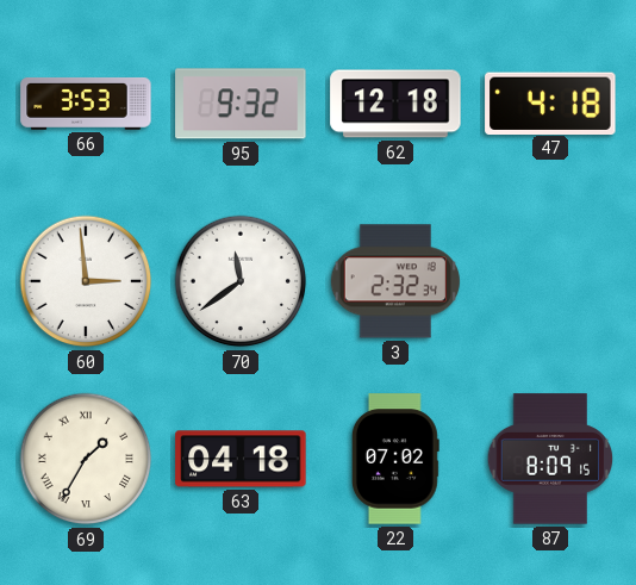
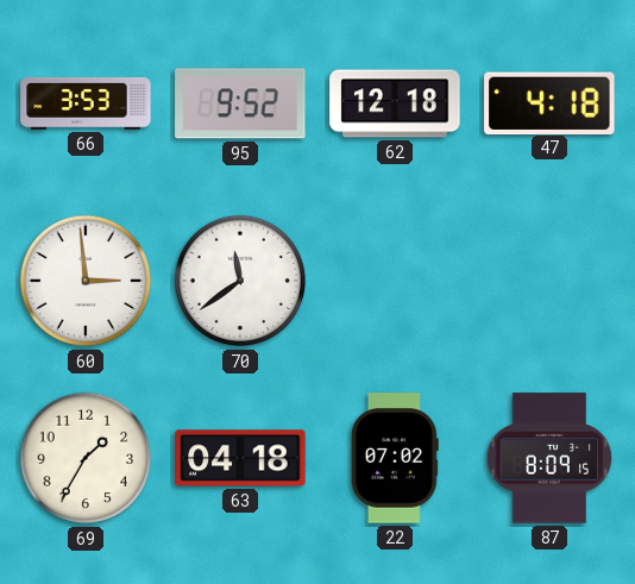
95: 9:32 -> 9:52
3: 2:32 -> none
69 numerals: Roman -> Arabic
